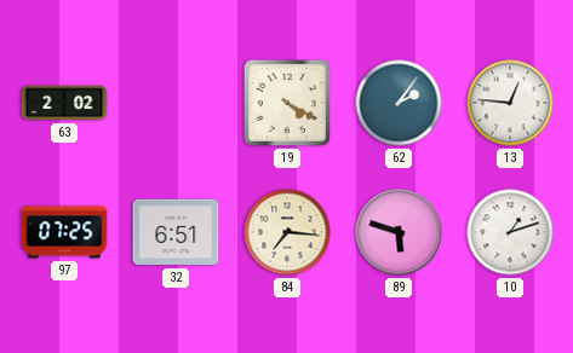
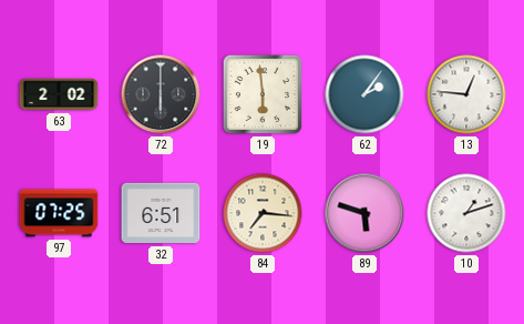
72: none -> 6:00
19: 4:20 -> 5:59
